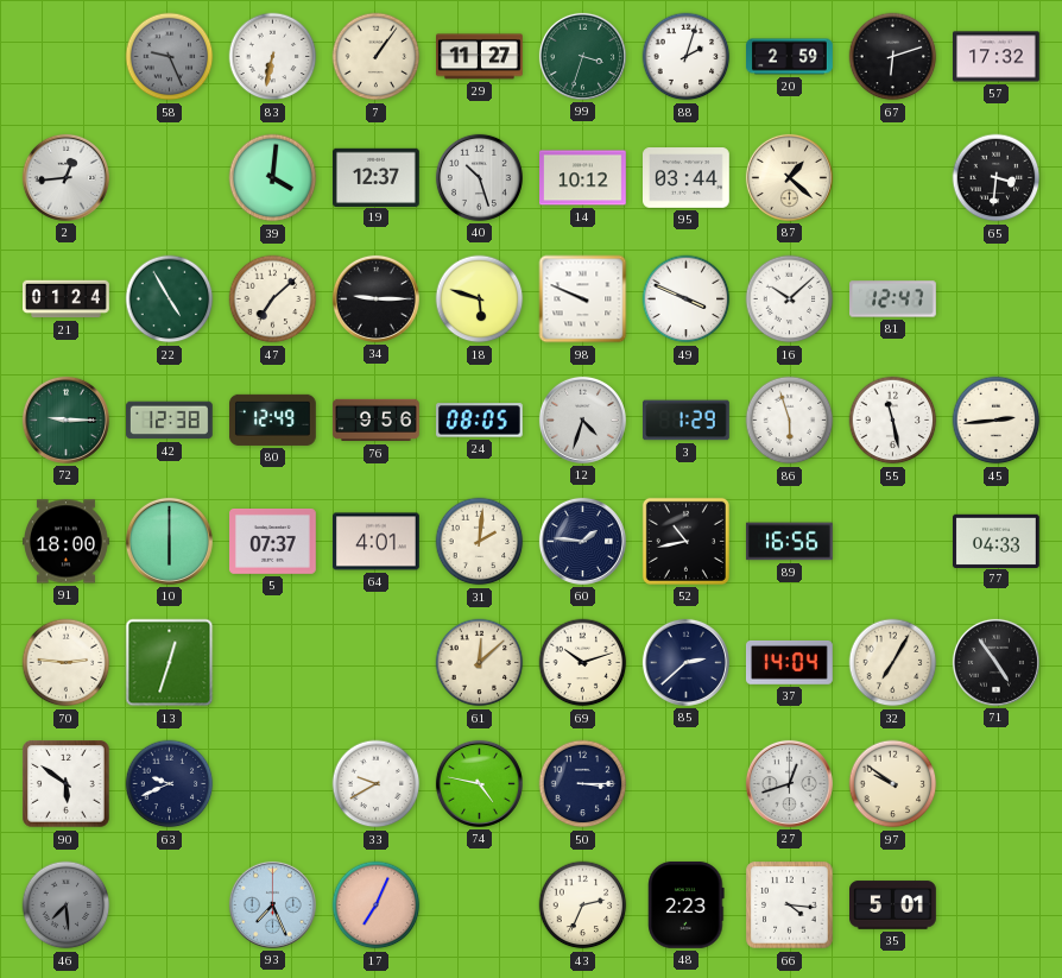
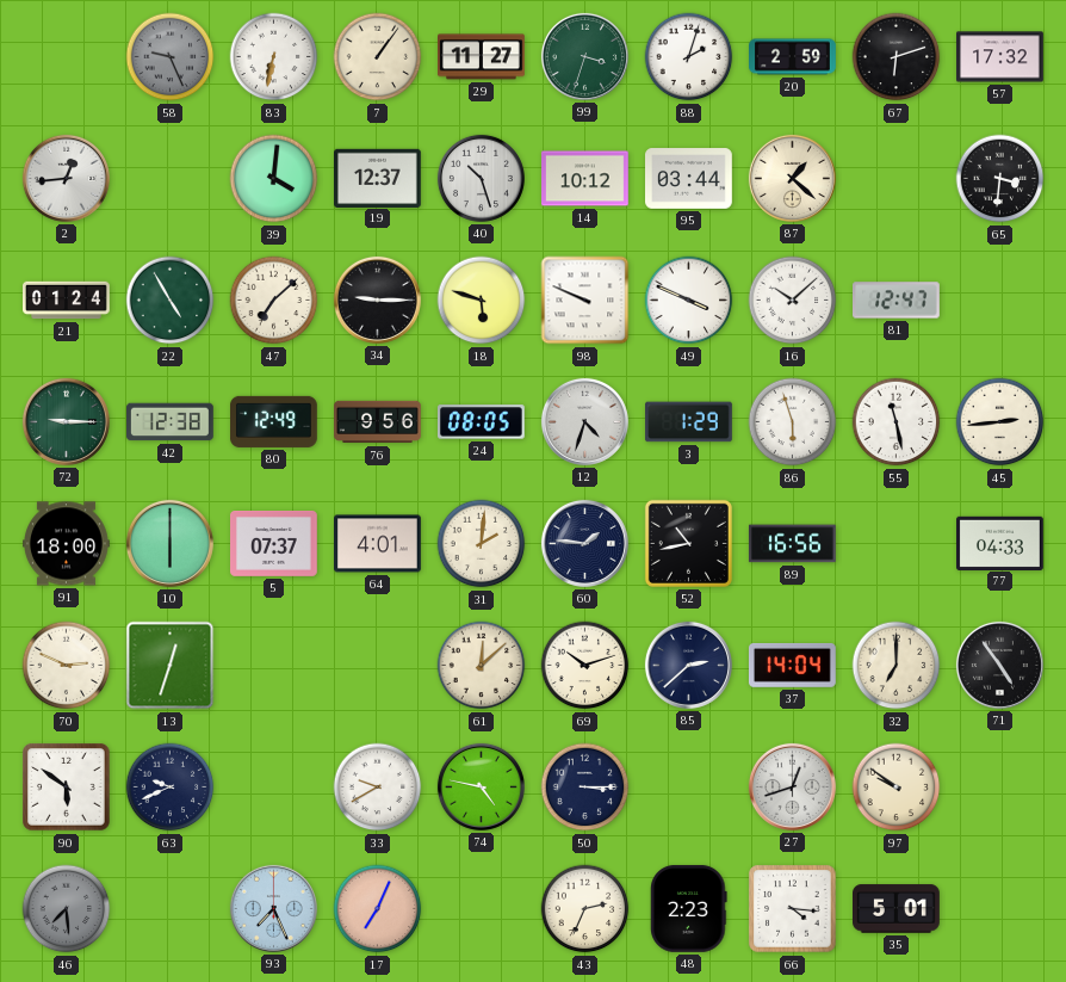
70: 2:46 -> 2:49
32: 7:05 -> 7:00
